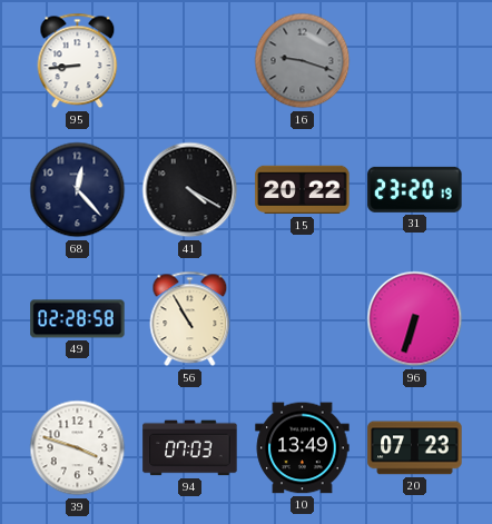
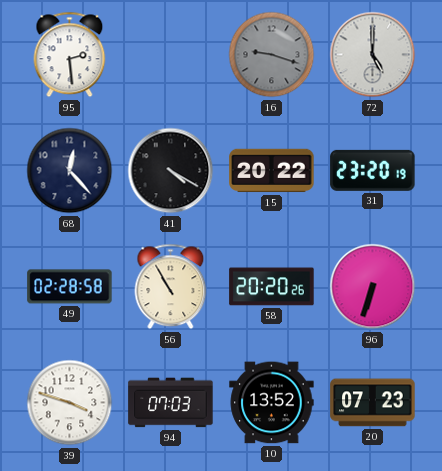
95: 8:44 -> 2:29
72: none -> 5:00
58: none -> 20:20
10: 13:49 -> 13:52
